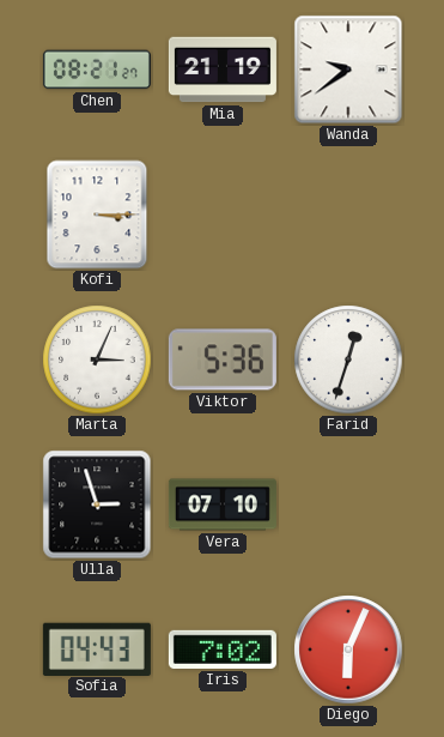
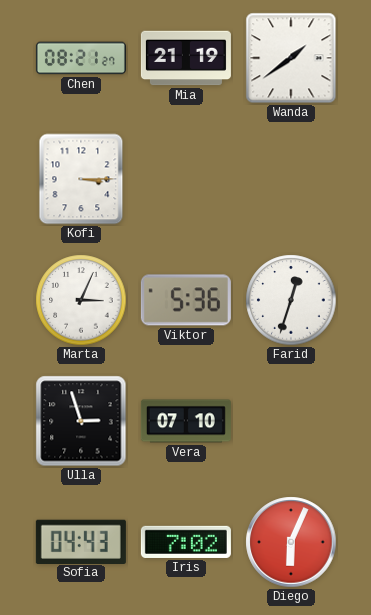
Wanda: 9:39 -> 1:39
